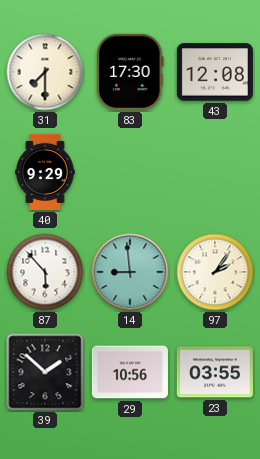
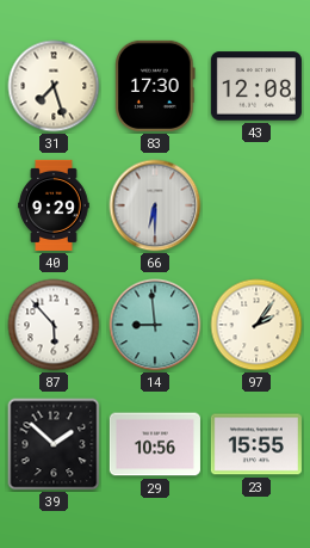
31: 7:30 -> 7:27
66: none -> 6:30
23: 03:55 -> 15:55
